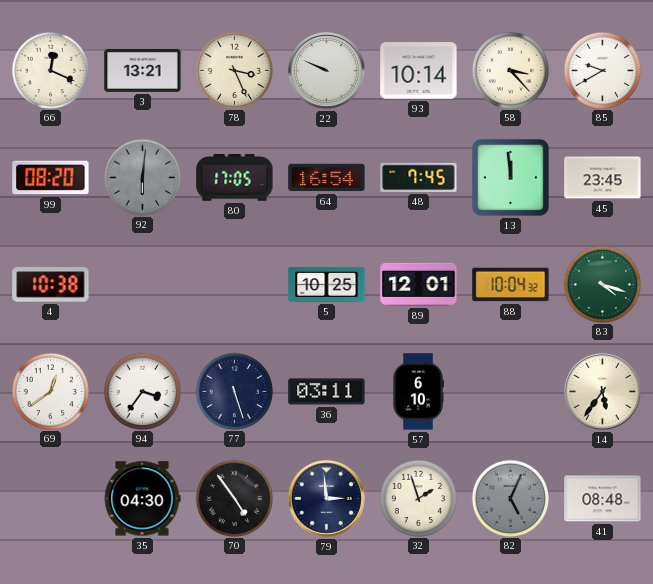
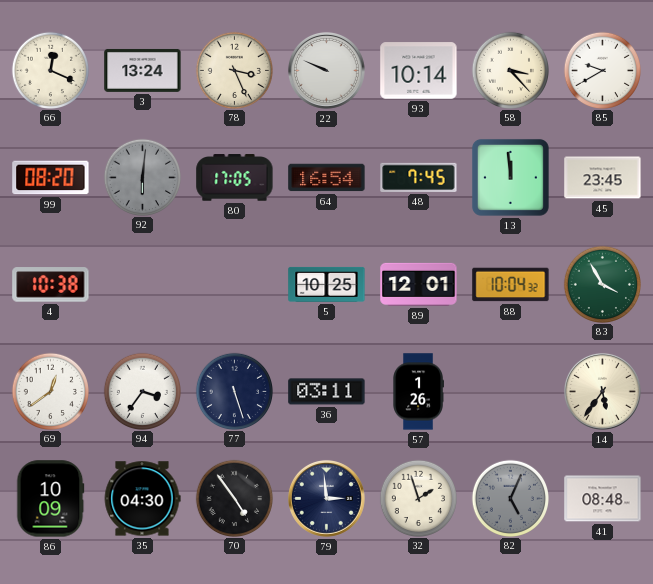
3: 13:21 -> 13:24
83: 4:18 -> 3:55
57: 6:10 -> 1:26
86: none -> 10:09
